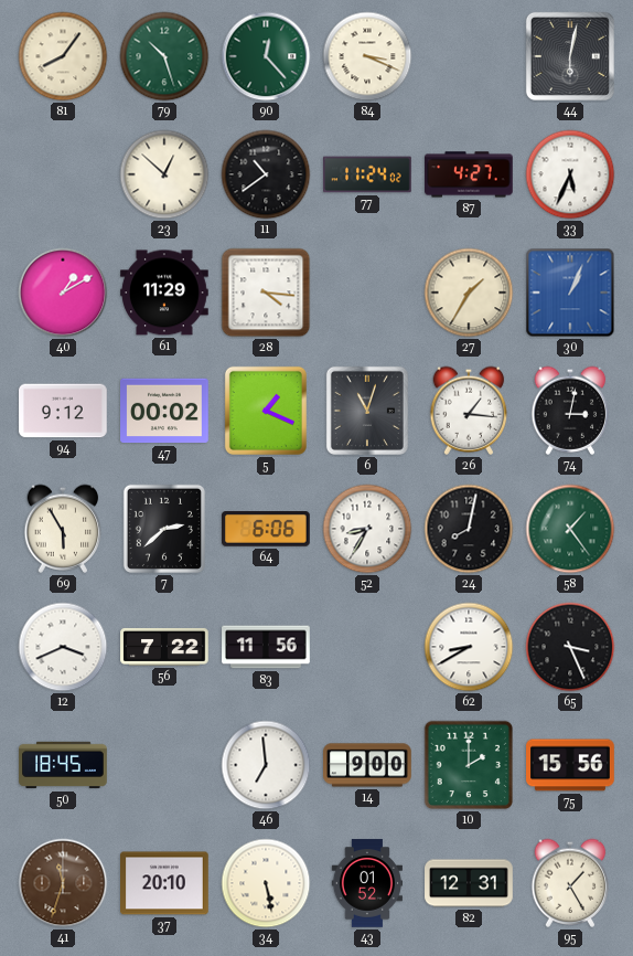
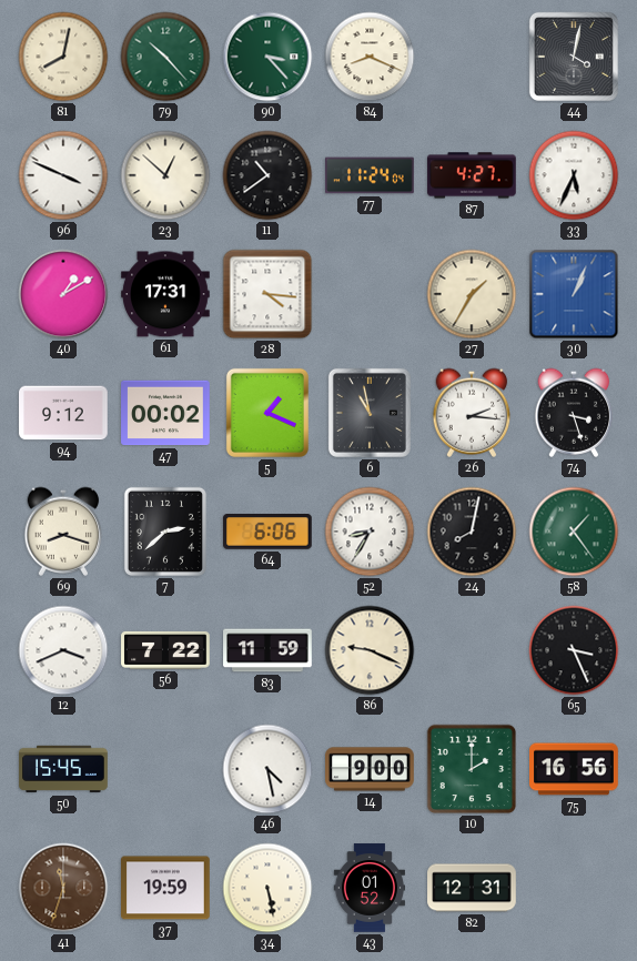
81: 8:06 -> 8:02
79: 10:27 -> 10:23
90: 12:23 -> 3:23
84: 3:19 -> 8:19
44: 6:02 -> 4:02
96: none -> 3:49
77: 11:24:02 -> 11:24:04
61: 11:29 -> 17:31
6: 11:03 -> 10:58
26: 1:16 -> 2:16
74: 3:02 -> 3:27
69: 5:55 -> 8:18
83: 11:56 -> 11:59
86: none -> 9:19
62: 8:40 -> none
50: 18:45 -> 15:45
46: 6:59 -> 4:28
75: 15:56 -> 16:56
37: 20:10 -> 19:59
95: 1:25 -> none
